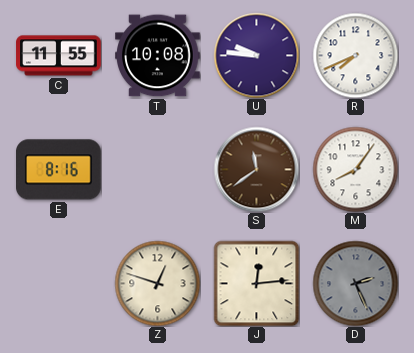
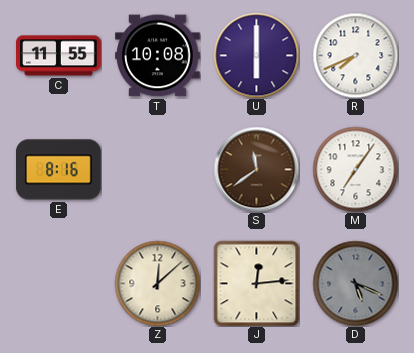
U: 9:46 -> 6:00
M: 8:06 -> 7:06
Z: 12:48 -> 12:08
D: 2:26 -> 5:19
